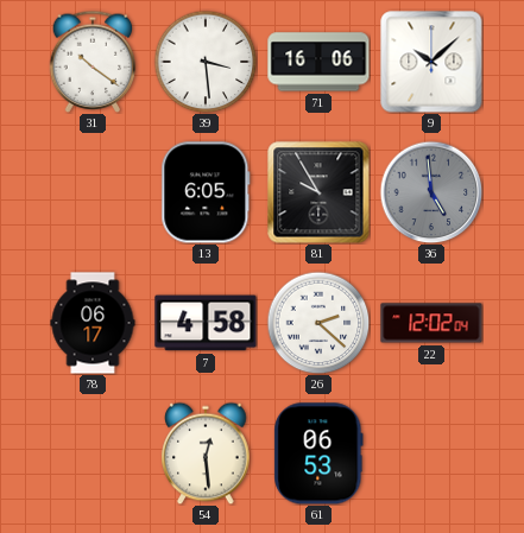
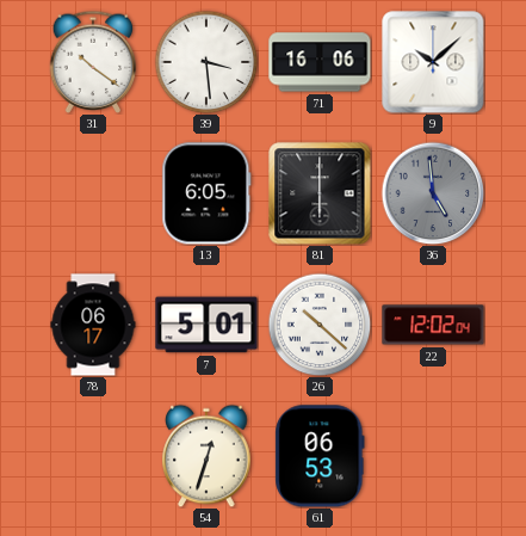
81: 9:55 -> 6:00
7: 4:58 -> 5:01
26: 2:22 -> 10:22
54: 12:29 -> 12:33
